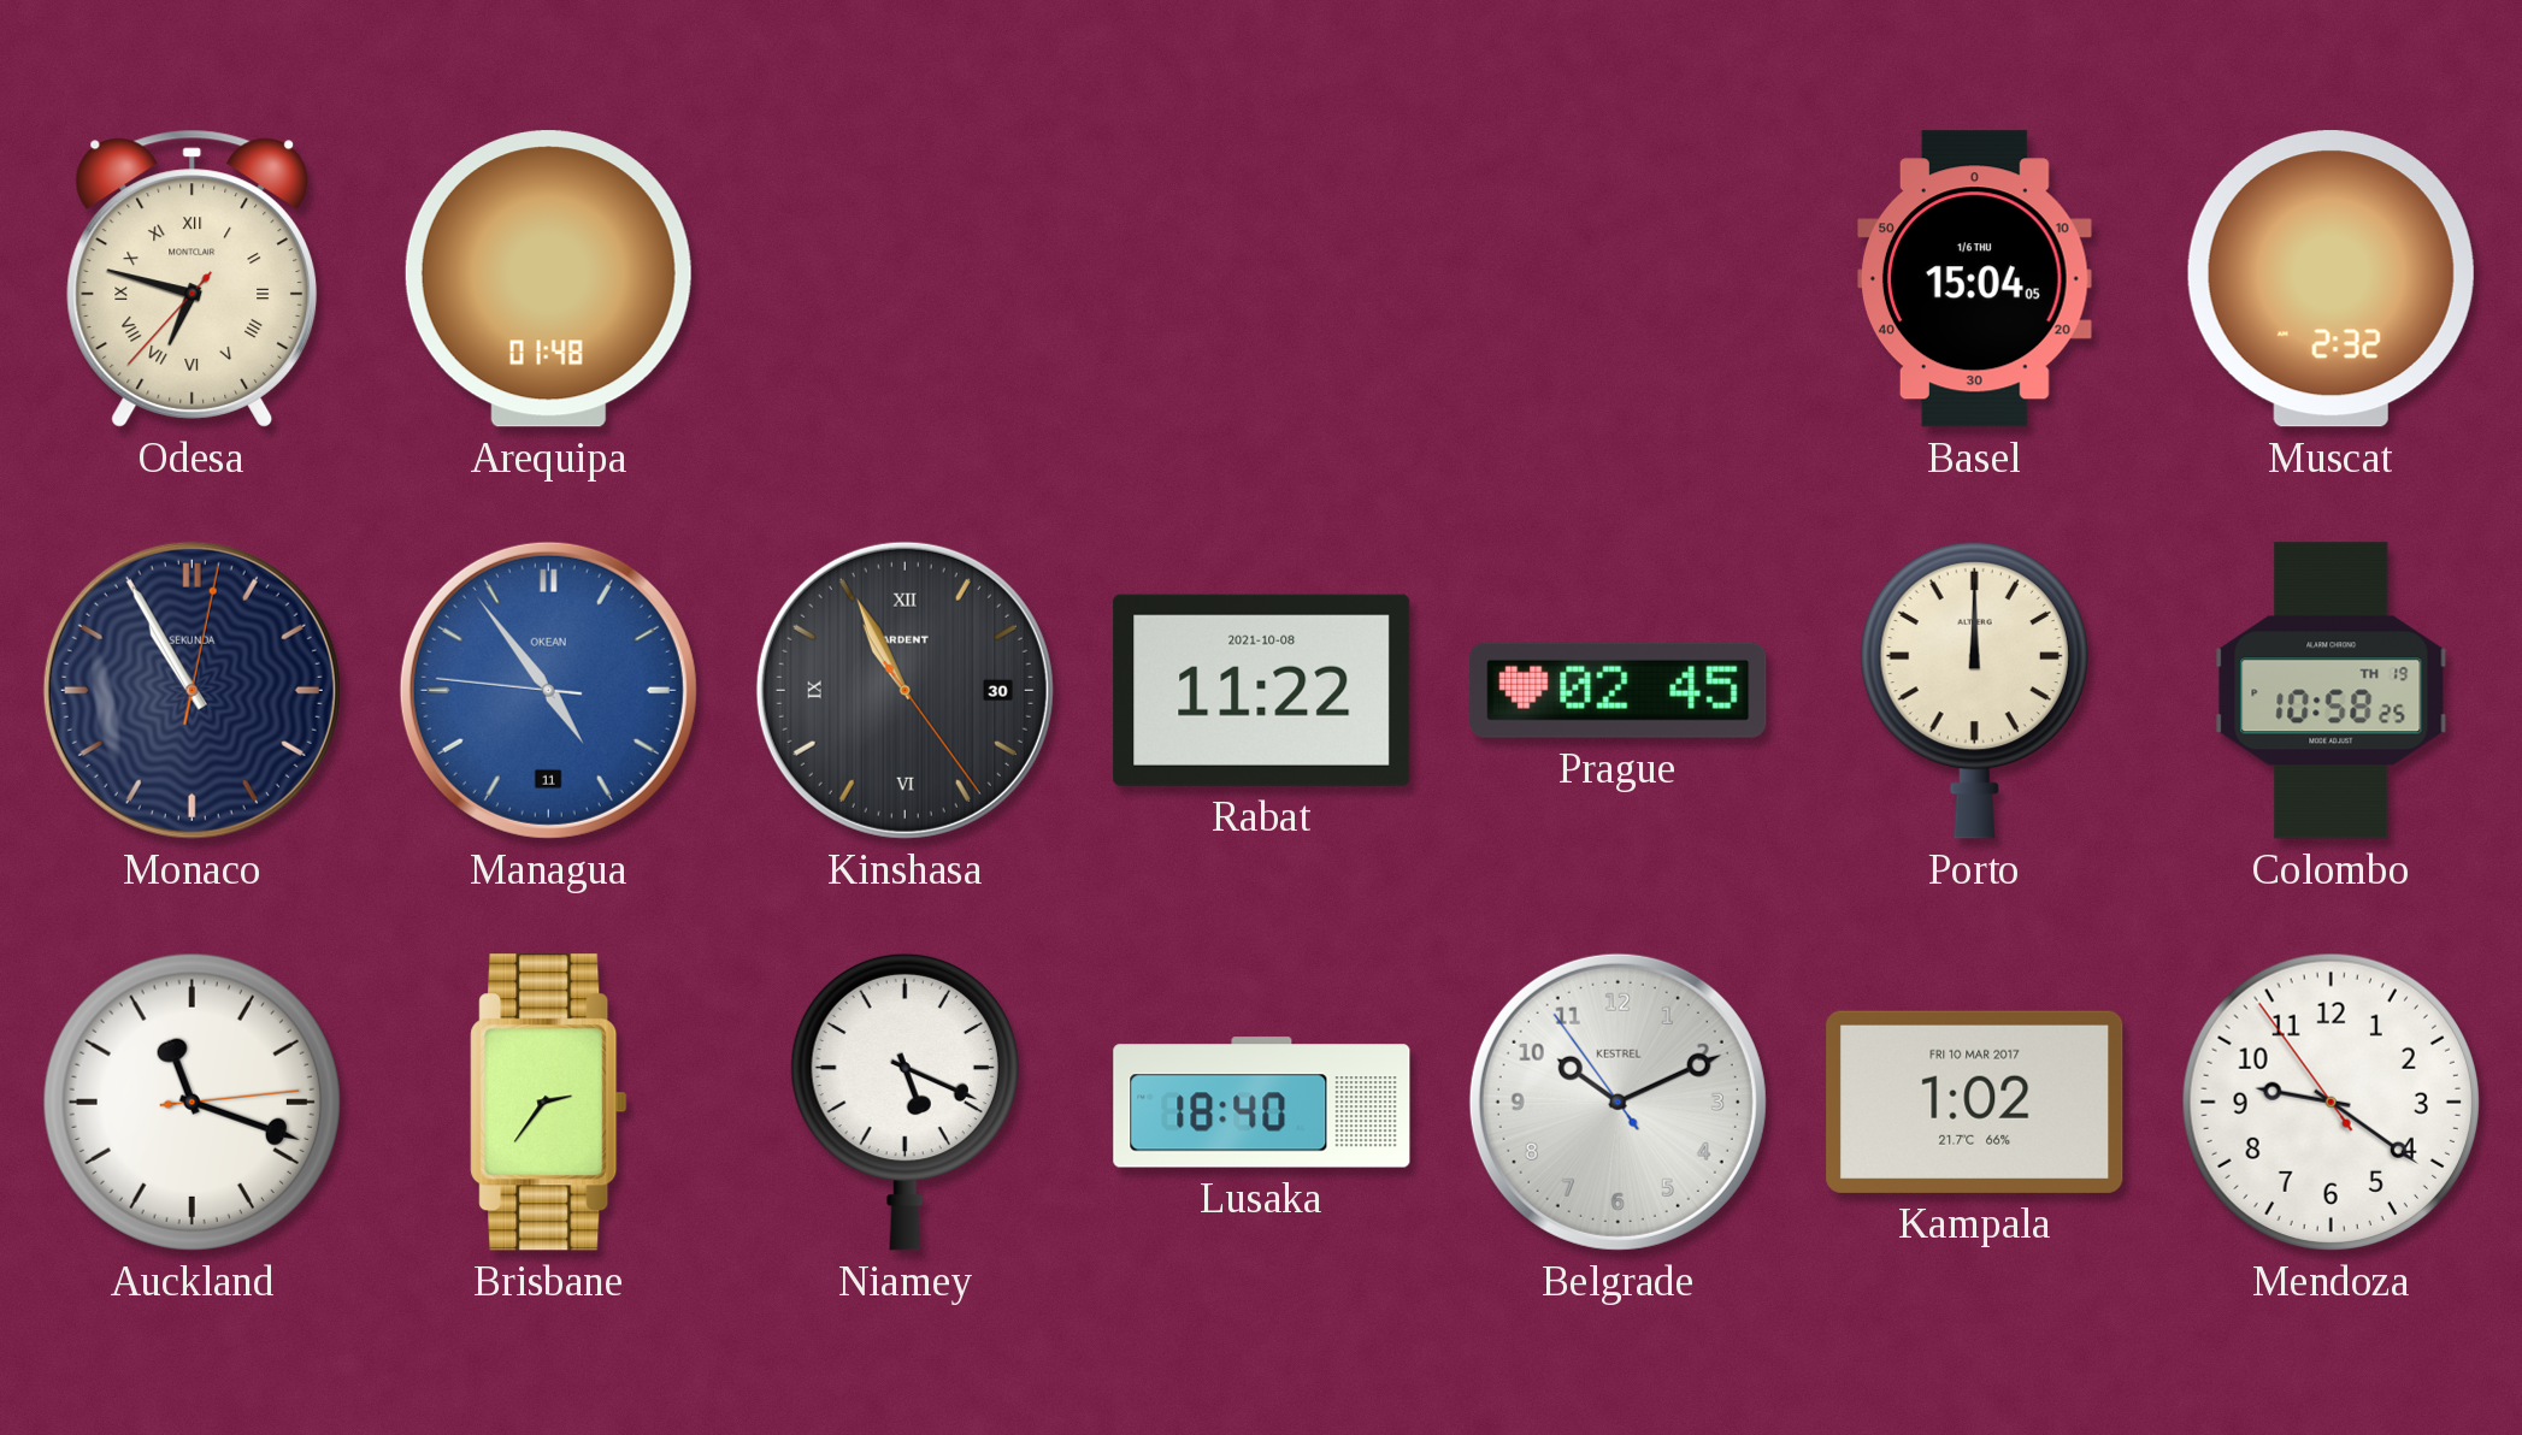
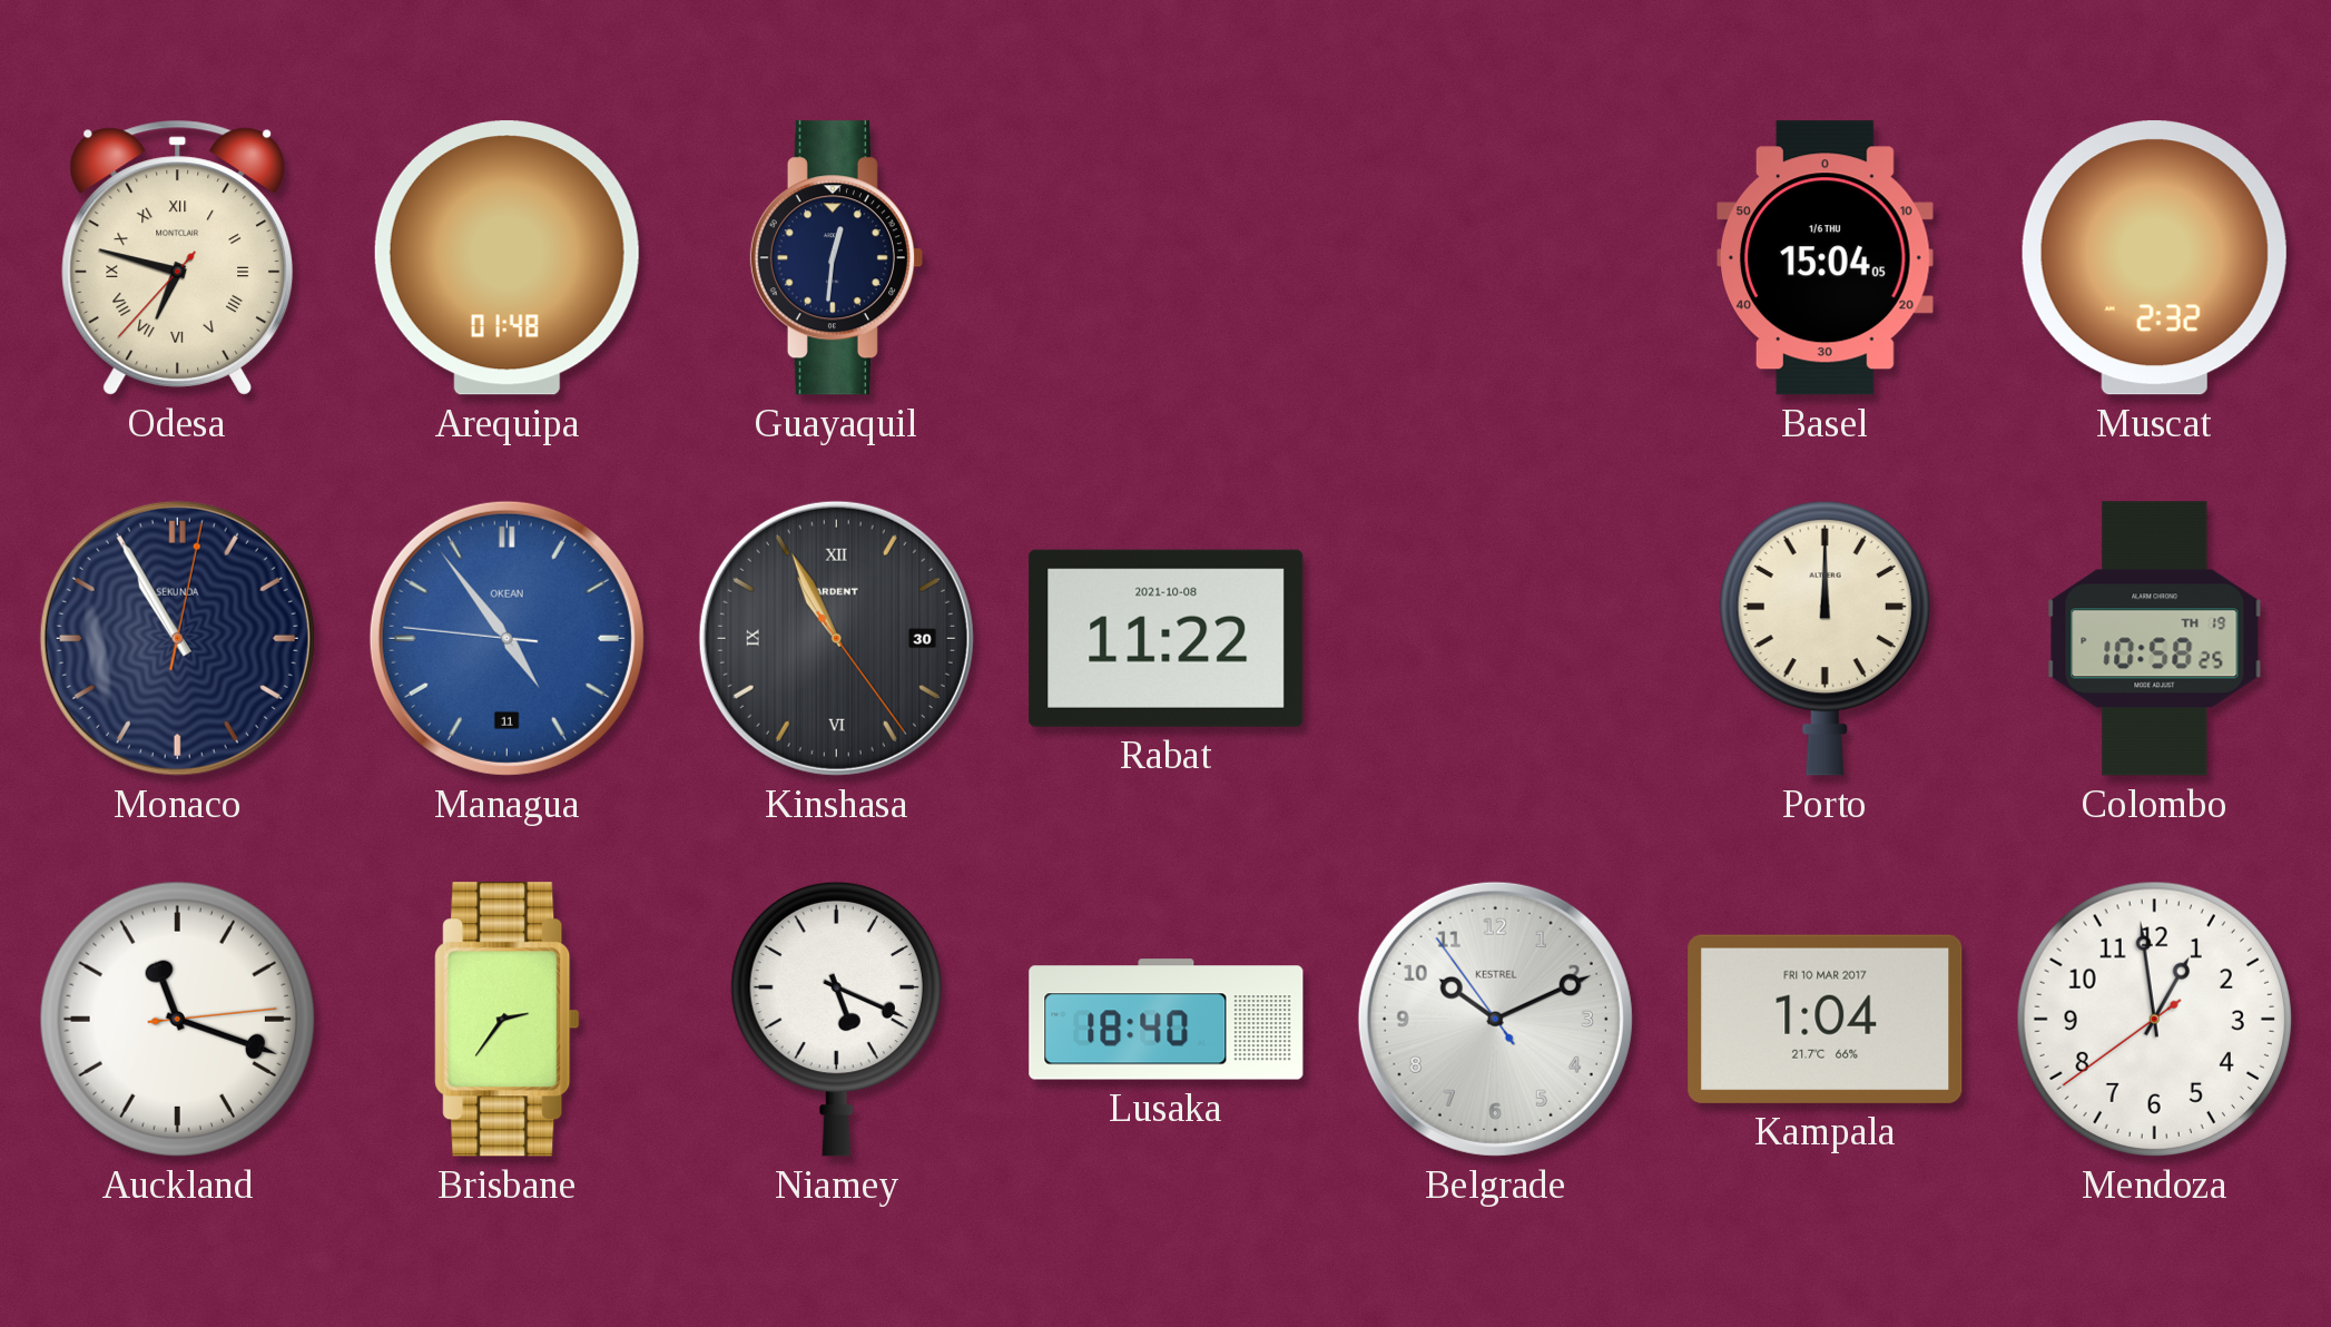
Guayaquil: none -> 12:31
Prague: 02:45 -> none
Kampala: 1:02 -> 1:04
Mendoza: 9:20 -> 12:58
